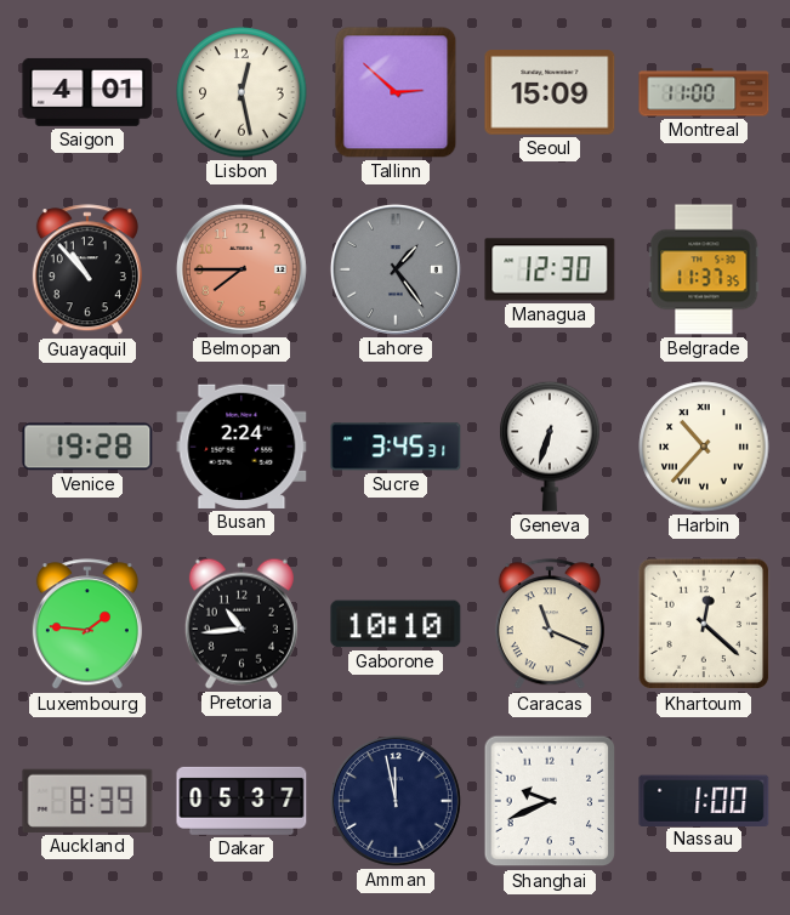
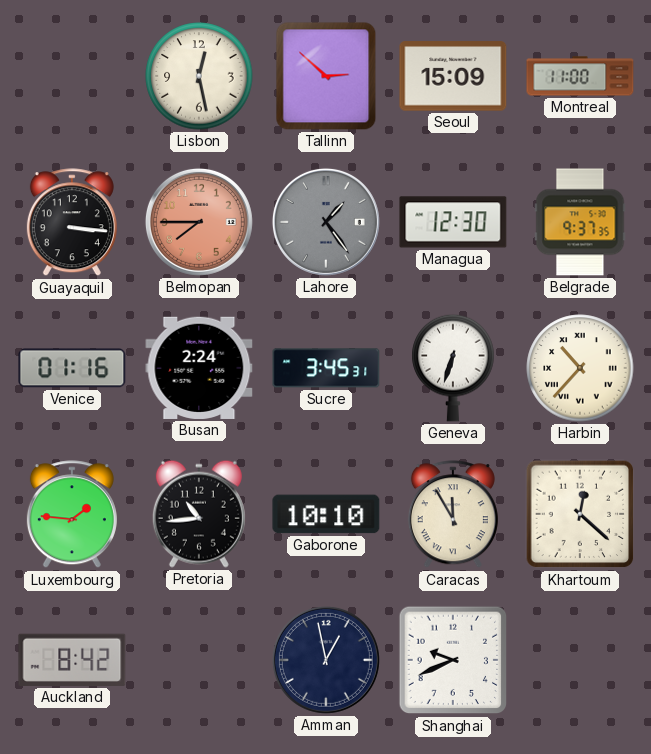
Saigon: 4:01 -> none
Guayaquil: 10:53 -> 3:16
Belgrade: 11:37 -> 9:37
Venice: 19:28 -> 01:16
Caracas: 11:19 -> 11:55
Auckland: 8:39 -> 8:42
Dakar: 05:37 -> none
Amman: 11:58 -> 12:58
Nassau: 1:00 -> none
